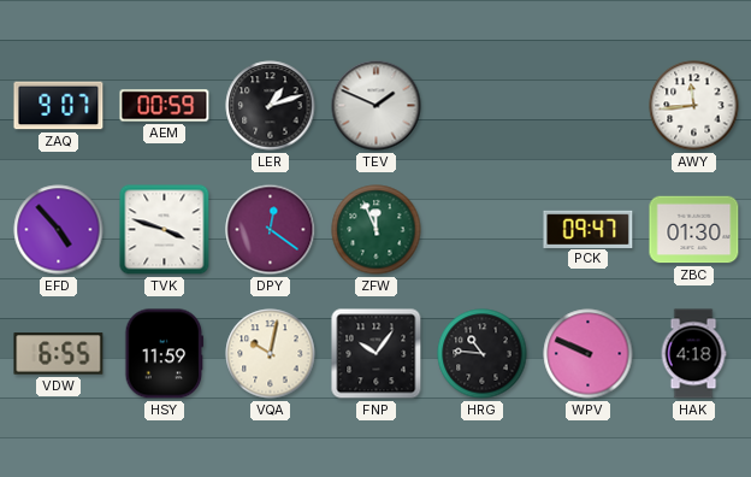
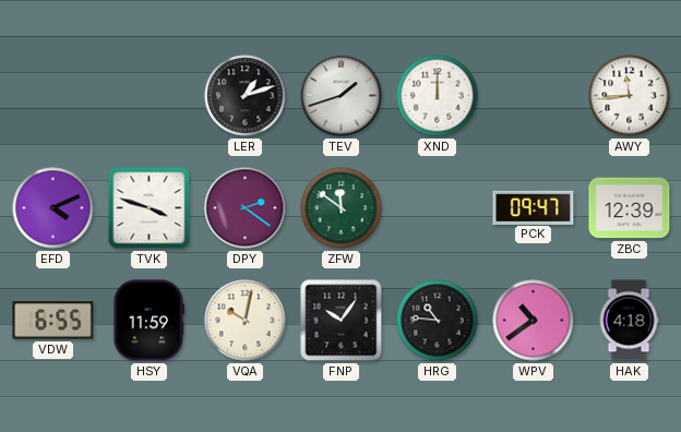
ZAQ: 9:07 -> none
AEM: 00:59 -> none
TEV: 1:49 -> 1:42
XND: none -> 12:00
EFD: 4:53 -> 4:11
DPY: 12:21 -> 2:21
ZFW: 11:56 -> 11:51
ZBC: 01:30 -> 12:39
WPV: 9:49 -> 10:39
